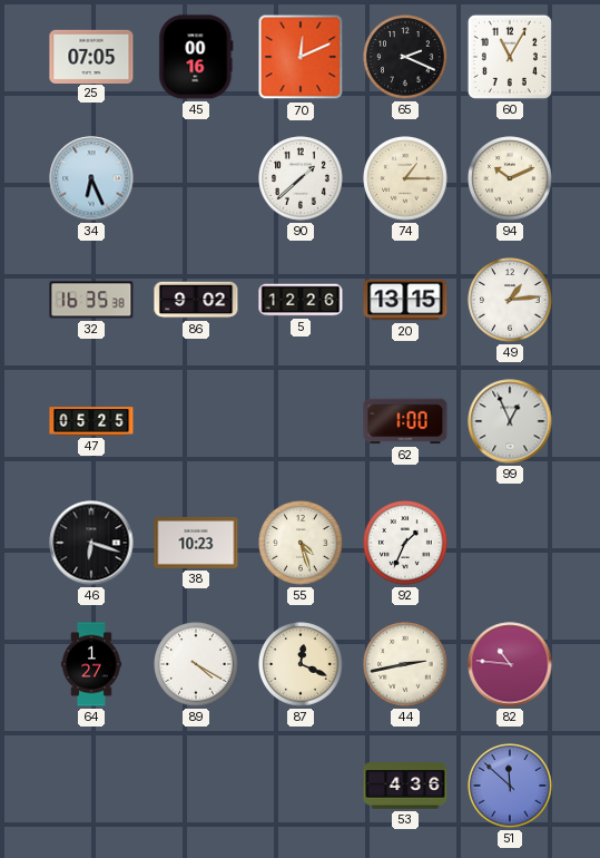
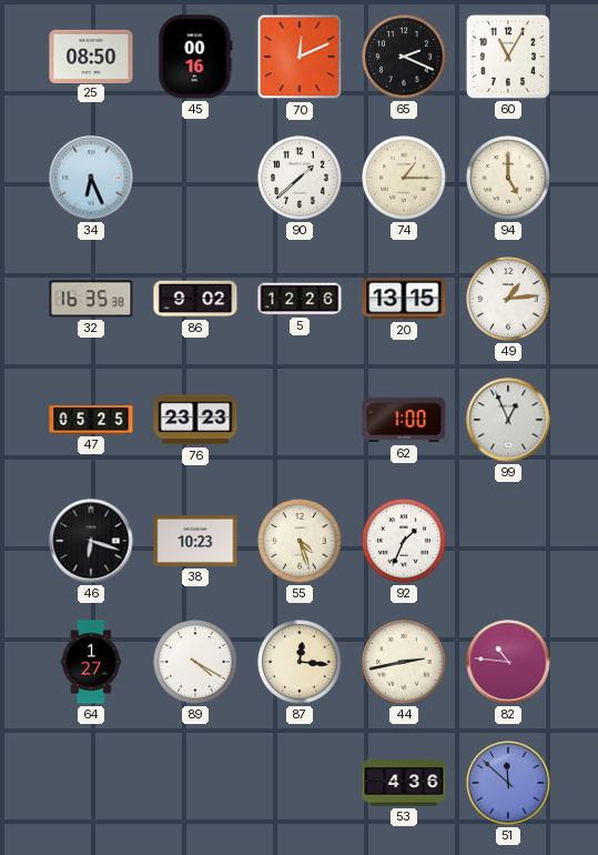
25: 07:05 -> 08:50
94: 10:11 -> 5:00
76: none -> 23:23
87: 12:19 -> 12:16
